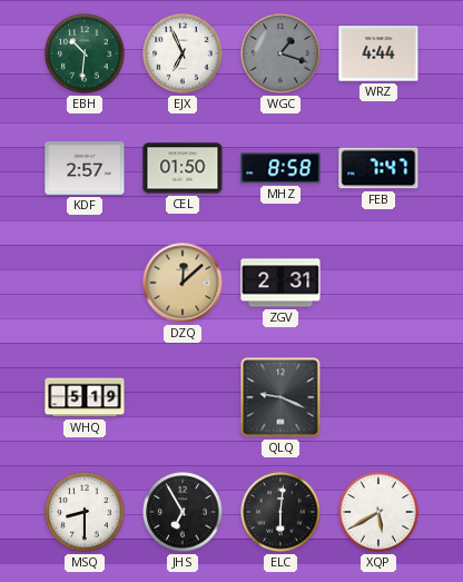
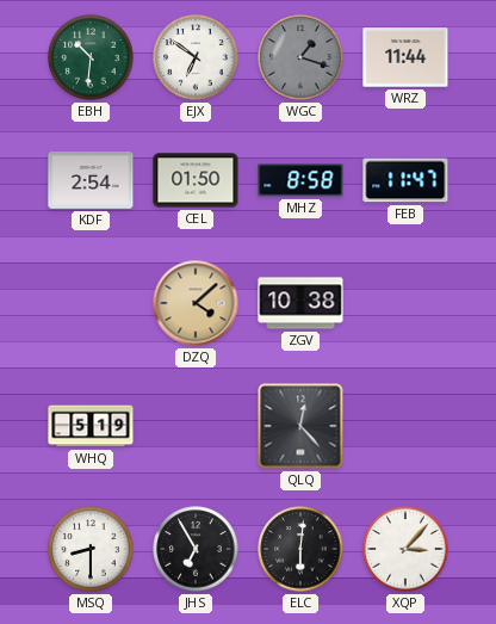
EJX: 6:56 -> 6:51
WRZ: 4:44 -> 11:44
KDF: 2:57 -> 2:54
FEB: 7:47 -> 11:47
DZQ: 12:08 -> 4:08
ZGV: 2:31 -> 10:38
QLQ: 9:19 -> 12:23
XQP: 5:40 -> 3:07
